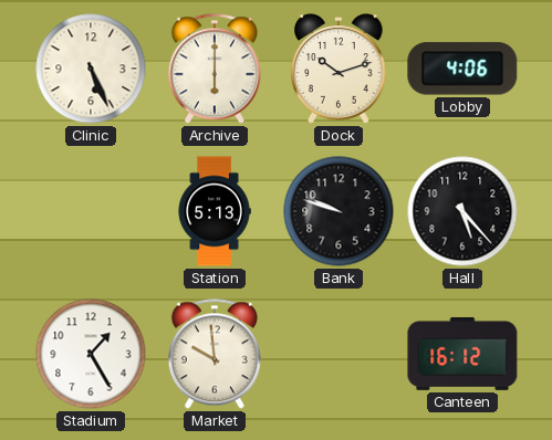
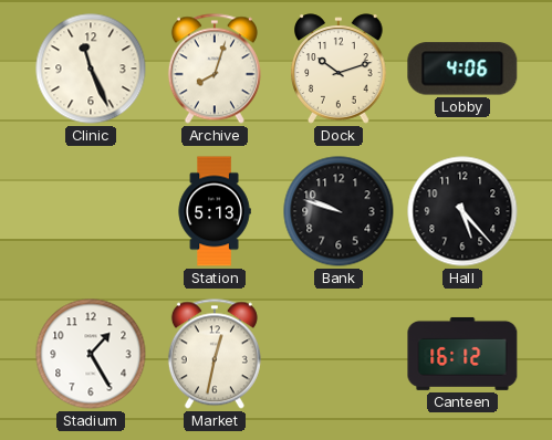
Clinic: 5:26 -> 11:26
Archive: 6:00 -> 8:03
Market: 9:59 -> 12:32
